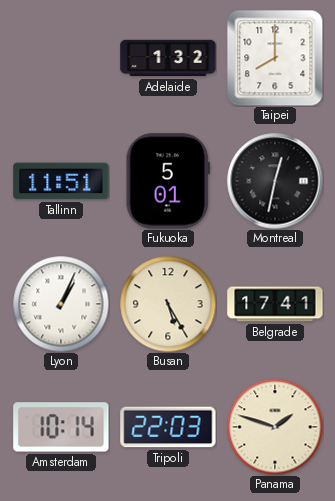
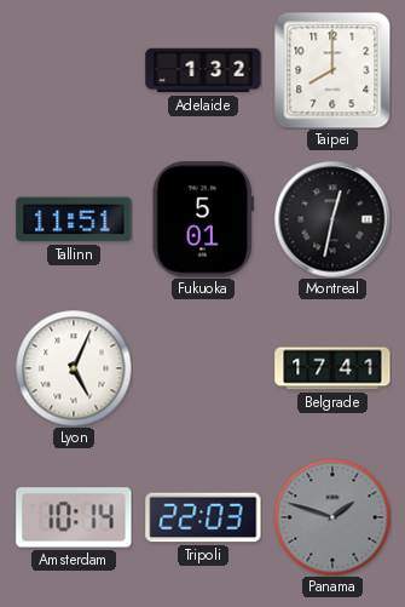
Lyon: 1:04 -> 5:04
Busan: 5:25 -> none
Panama dial: cream -> grey
